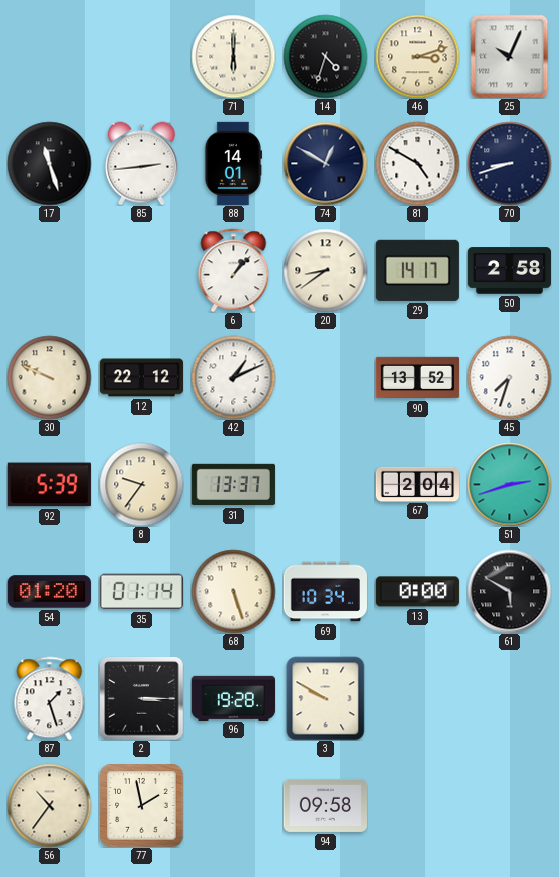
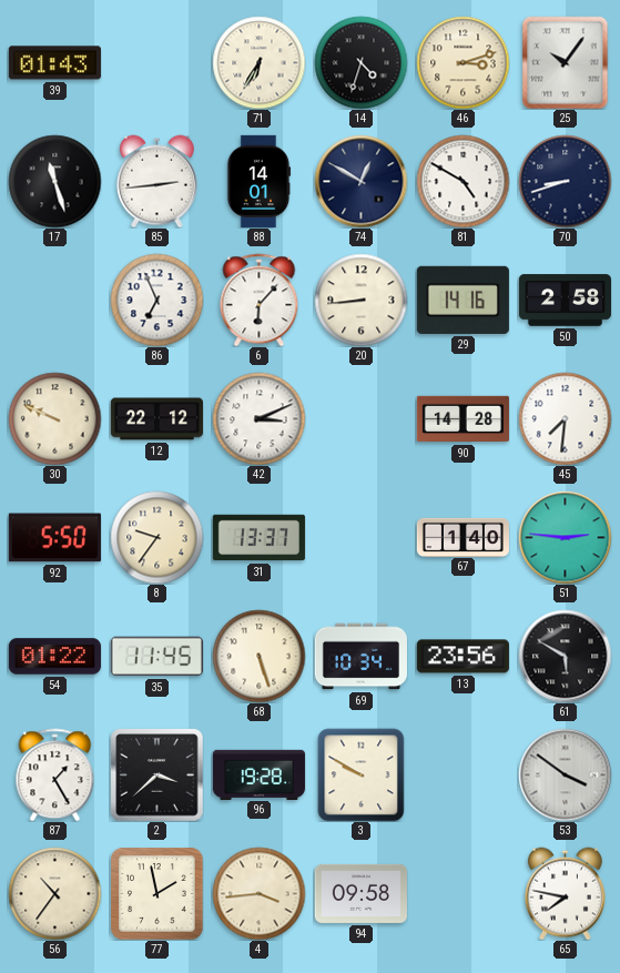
39: none -> 01:43
71: 6:00 -> 6:35
25: 10:04 -> 10:06
86: none -> 6:56
6: 1:07 -> 6:07
20: 8:39 -> 8:44
29: 14:17 -> 14:16
42: 1:11 -> 3:11
90: 13:52 -> 14:28
45: 7:33 -> 7:31
92: 5:39 -> 5:50
67: 2:04 -> 1:40
51: 2:42 -> 2:46
54: 01:20 -> 01:22
35: 01:14 -> 11:45
13: 0:00 -> 23:56
87: 1:27 -> 1:25
2: 3:15 -> 3:38
53: none -> 3:51
4: none -> 3:44
65: none -> 7:47
